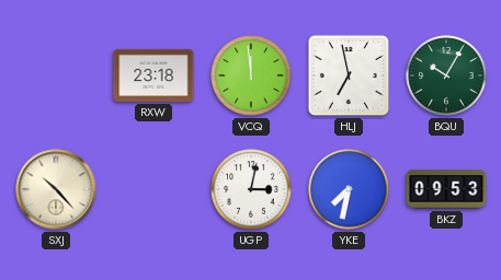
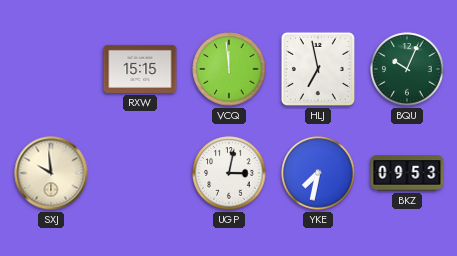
RXW: 23:18 -> 15:15
BQU: 10:05 -> 10:04
SXJ: 10:23 -> 9:59
